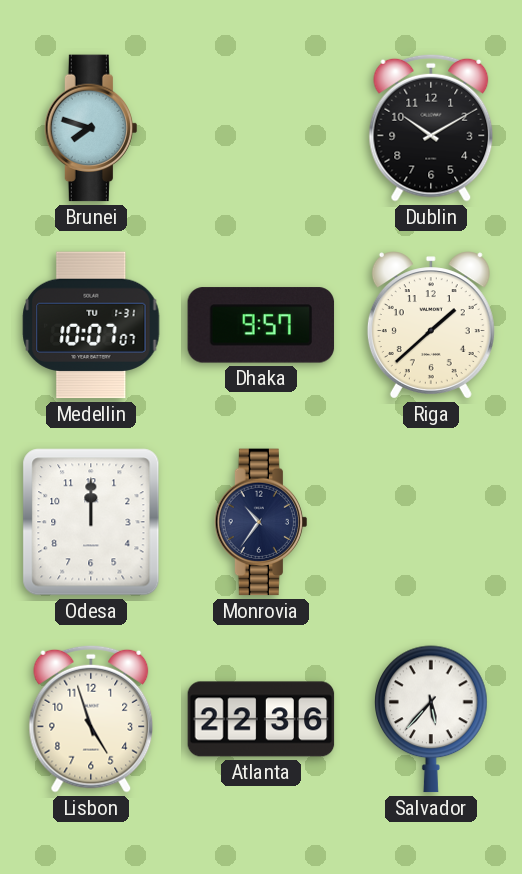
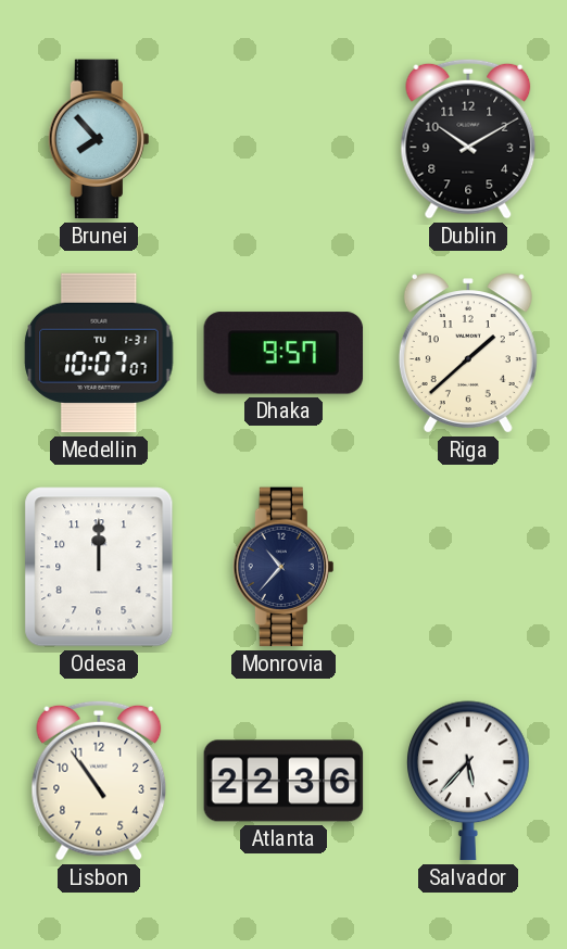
Brunei: 7:48 -> 7:53
Monrovia: 10:36 -> 10:37
Lisbon: 4:57 -> 10:54
